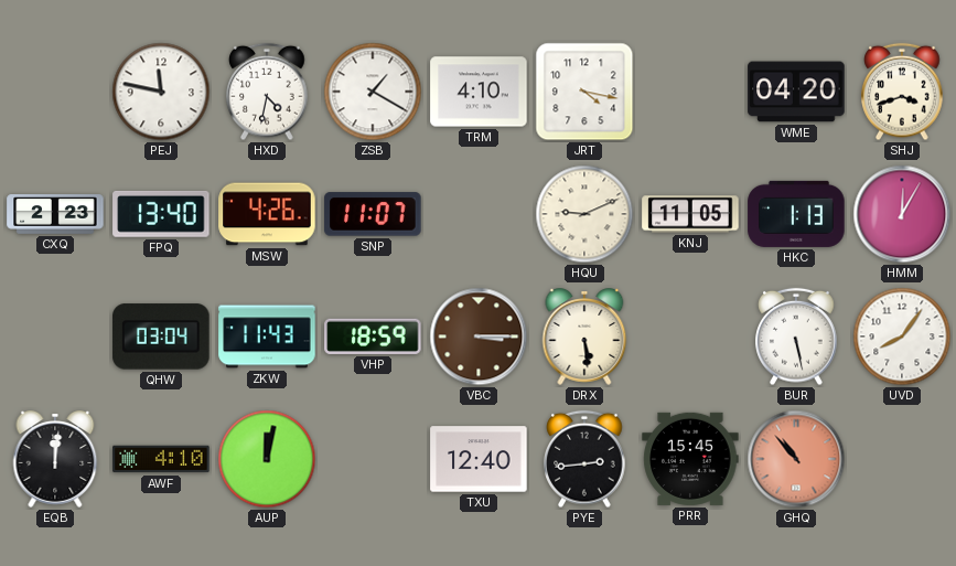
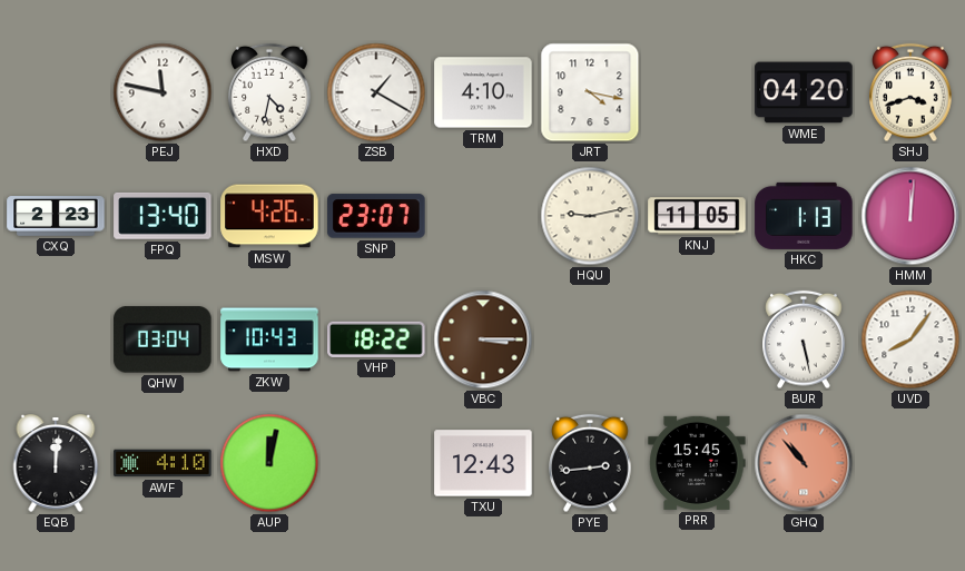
SNP: 11:07 -> 23:07
HQU: 9:11 -> 9:13
HMM: 12:05 -> 12:01
ZKW: 11:43 -> 10:43
VHP: 18:59 -> 18:22
DRX: 5:29 -> none
TXU: 12:40 -> 12:43
